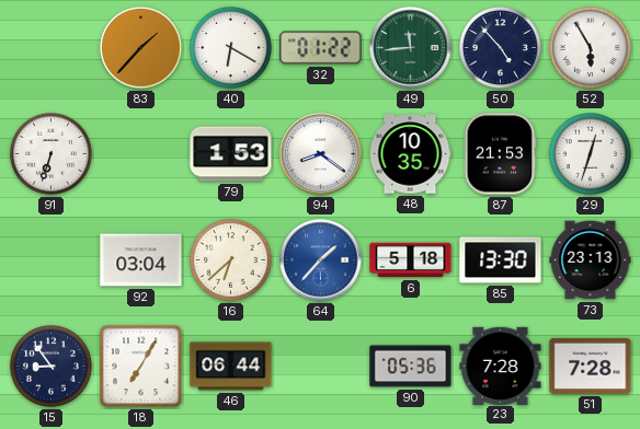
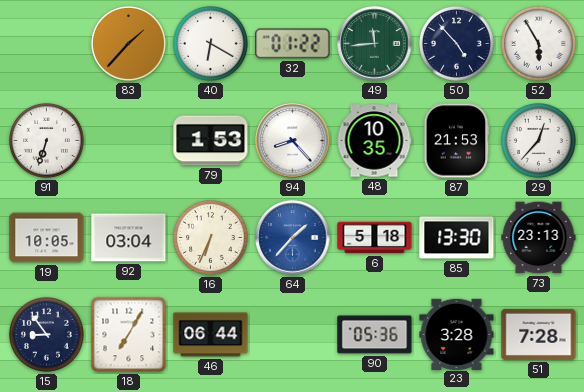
94: 8:21 -> 8:23
29: 12:33 -> 12:37
19: none -> 10:05
16: 6:38 -> 6:34
23: 7:28 -> 3:28
